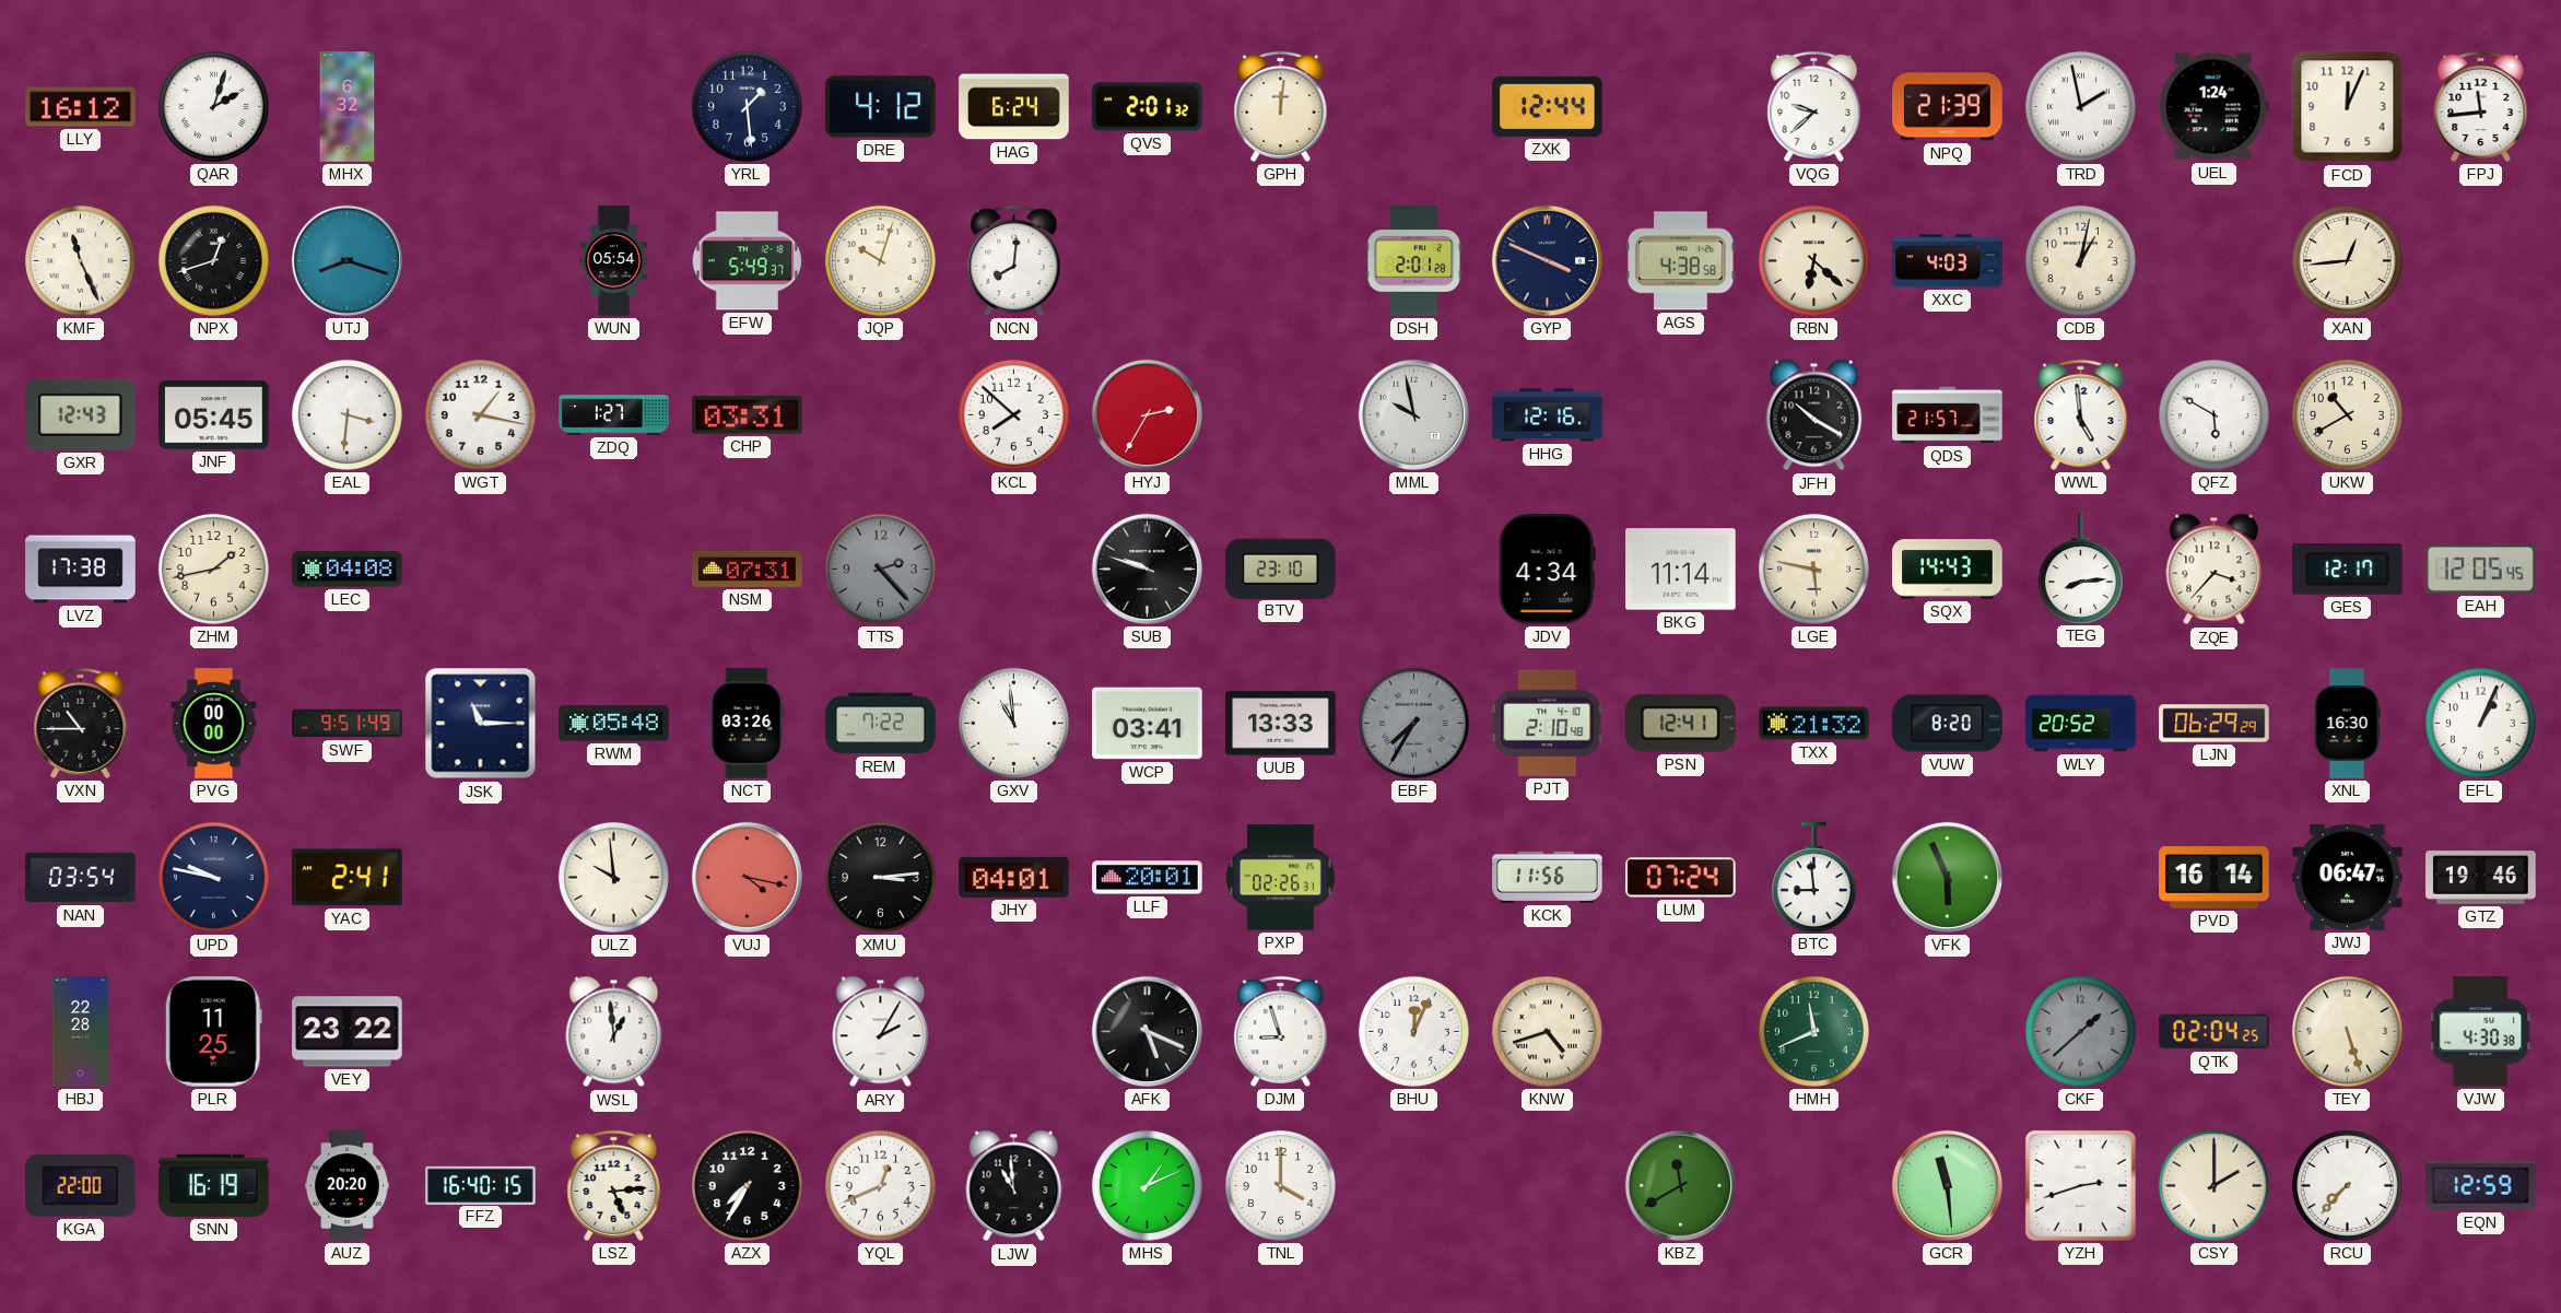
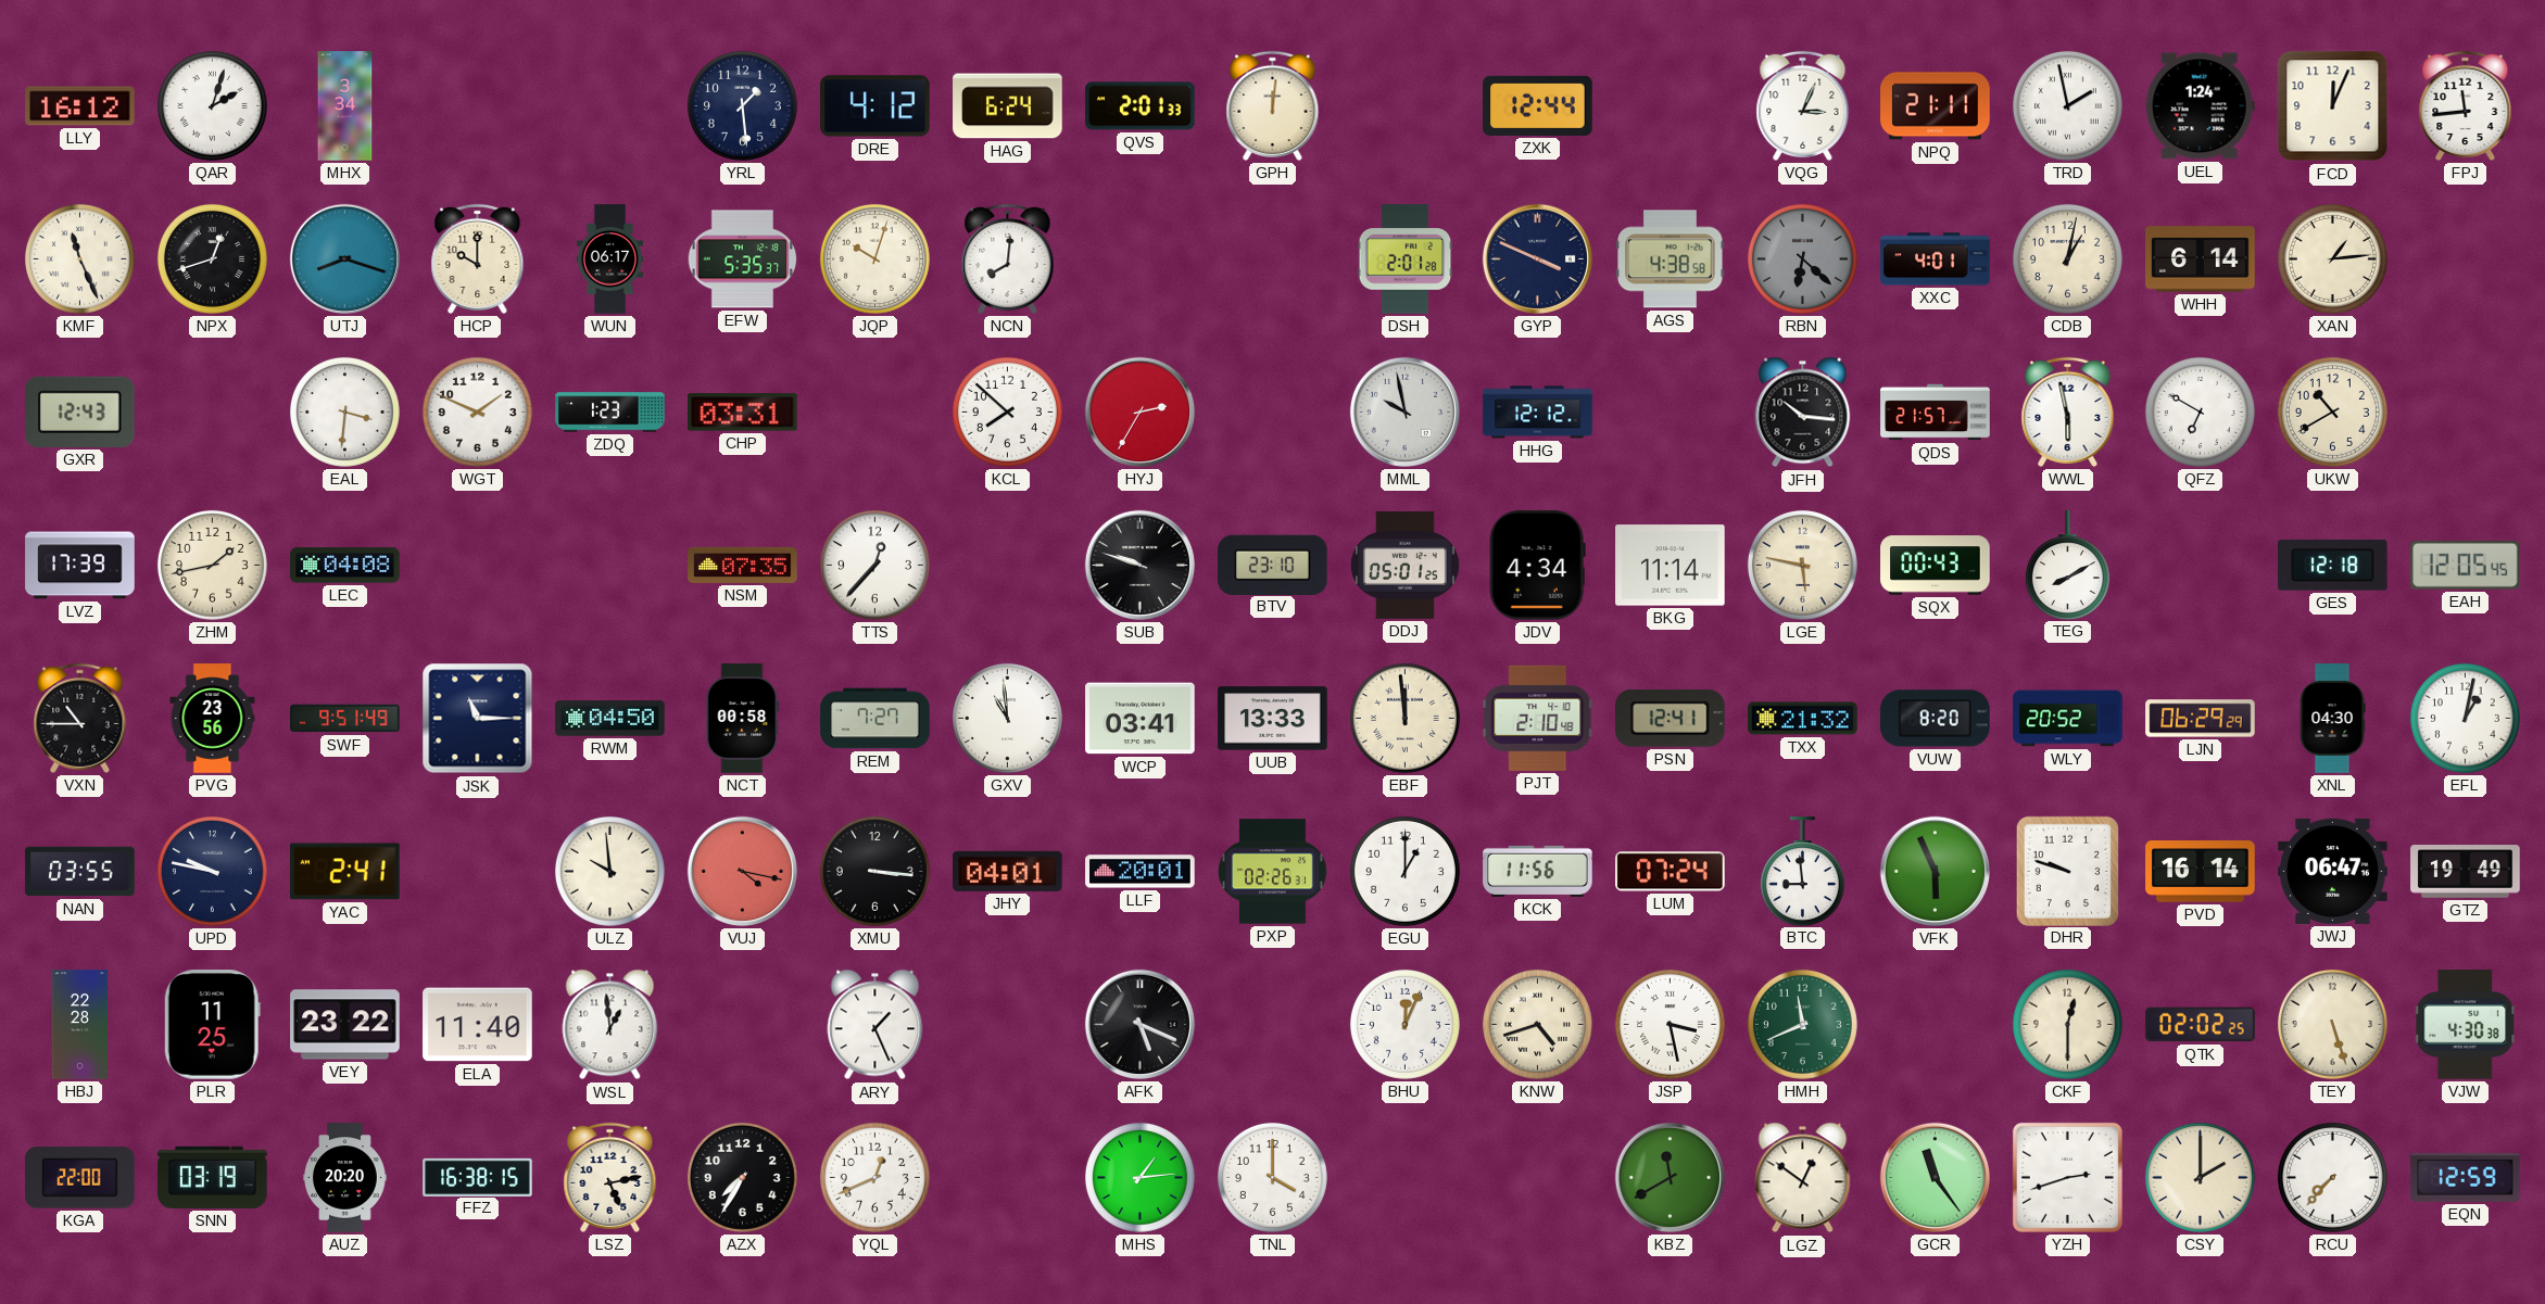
MHX: 6:32 -> 3:34
QVS: 2:01:32 -> 2:01:33
VQG: 9:38 -> 3:04
NPQ: 21:39 -> 21:11
HCP: none -> 10:00
WUN: 05:54 -> 06:17
EFW: 5:49 -> 5:35
RBN dial: cream -> grey
XXC: 4:03 -> 4:01
WHH: none -> 6:14
XAN: 12:44 -> 1:14
JNF: 05:45 -> none
WGT: 1:17 -> 1:49
ZDQ: 1:27 -> 1:23
HHG: 12:16 -> 12:12
JFH: 10:20 -> 10:16
WWL: 4:59 -> 5:58
QFZ: 5:50 -> 6:50
LVZ: 17:38 -> 17:39
NSM: 07:31 -> 07:35
TTS: 2:23 -> 12:37
TTS dial: grey -> white
DDJ: none -> 05:01
SQX: 14:43 -> 00:43
TEG: 8:14 -> 8:10
ZQE: 3:37 -> none
GES: 12:17 -> 12:18
PVG: 00:00 -> 23:56
RWM: 05:48 -> 04:50
NCT: 03:26 -> 00:58
REM: 7:22 -> 7:27
EBF: 7:35 -> 11:59
EBF dial: grey -> cream
XNL: 16:30 -> 04:30
EFL: 1:04 -> 1:02
NAN: 03:54 -> 03:55
XMU: 3:14 -> 3:16
EGU: none -> 1:00
DHR: none -> 9:48
GTZ: 19:46 -> 19:49
ELA: none -> 11:40
ARY: 2:05 -> 1:26
DJM: 8:57 -> none
JSP: none -> 3:28
CKF: 1:38 -> 12:30
CKF dial: grey -> cream
QTK: 02:04 -> 02:02
SNN: 16:19 -> 03:19
FFZ: 16:40 -> 16:38
LSZ: 5:14 -> 5:13
LJW: 10:59 -> none
MHS: 1:11 -> 1:14
LGZ: none -> 12:51
GCR: 11:29 -> 11:24
